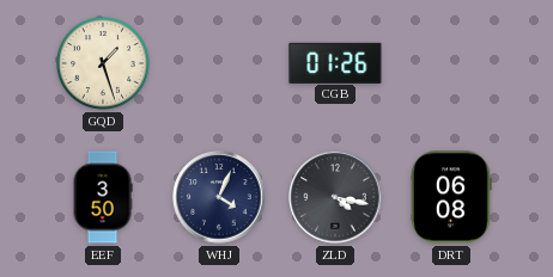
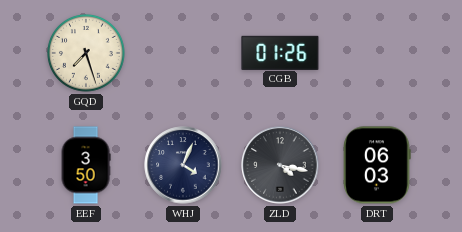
GQD: 1:27 -> 7:27
DRT: 06:08 -> 06:03
